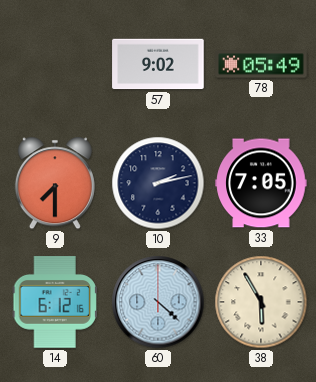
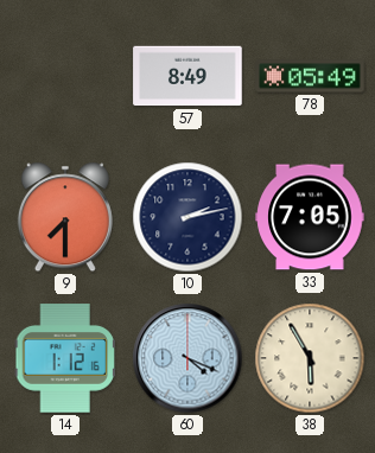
57: 9:02 -> 8:49
14: 6:12 -> 1:12
60: 4:22 -> 4:19
